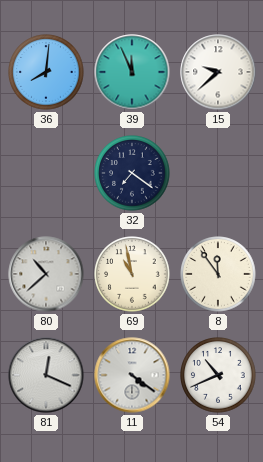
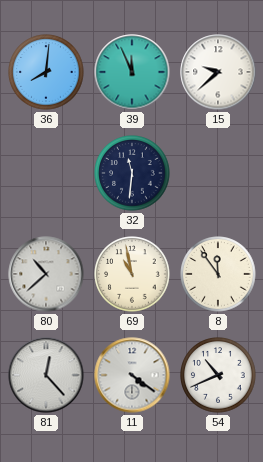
32: 7:21 -> 11:31
81: 12:19 -> 12:23
